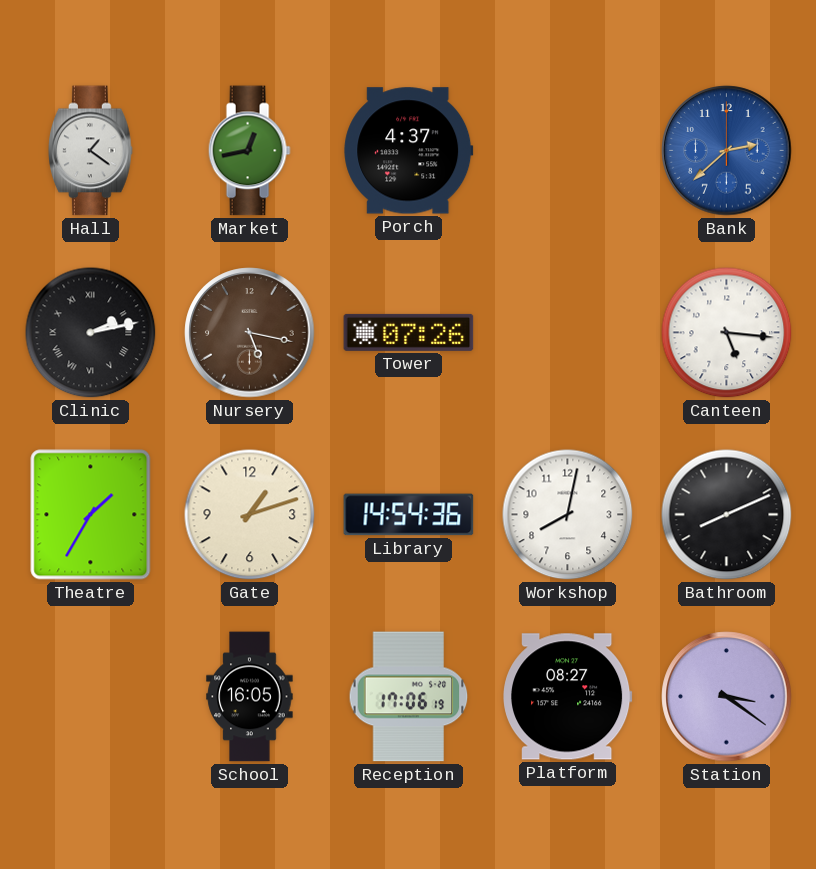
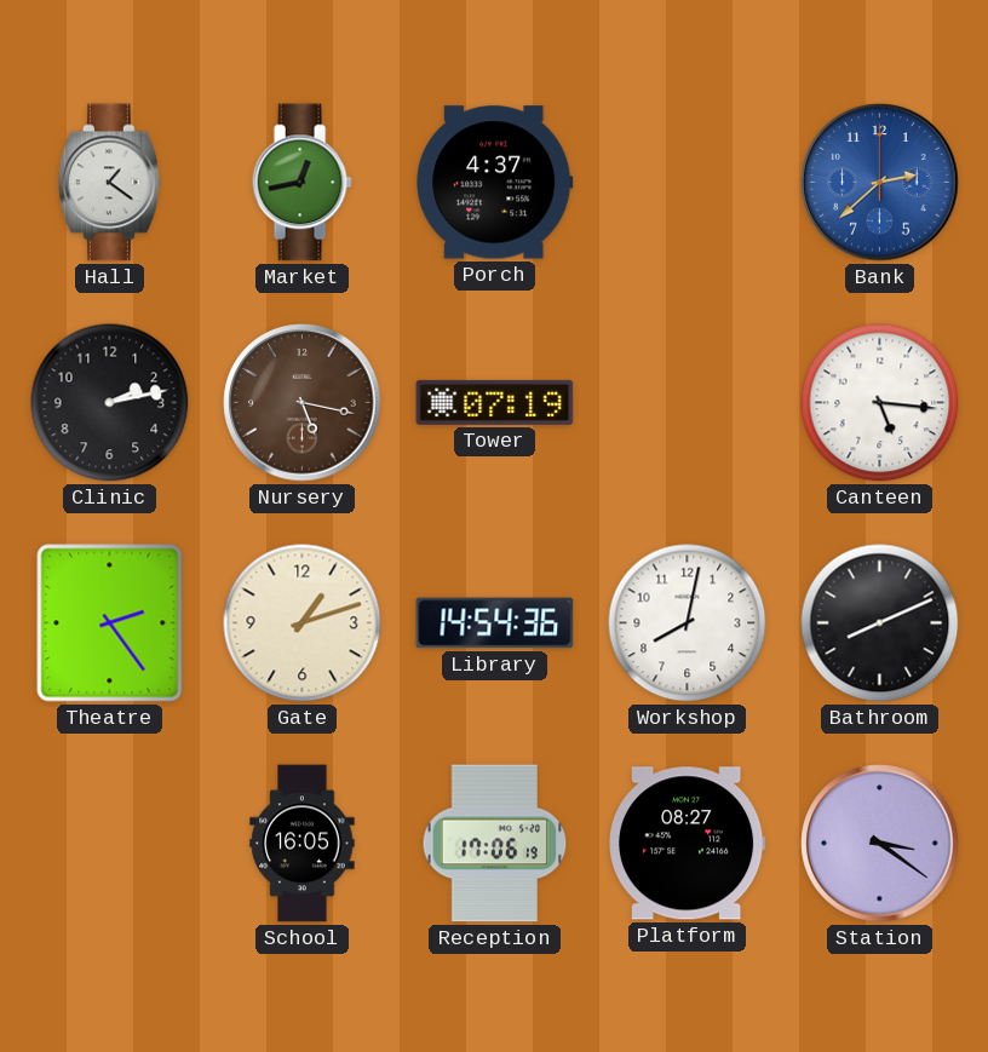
Clinic numerals: Roman -> Arabic
Tower: 07:26 -> 07:19
Theatre: 1:35 -> 2:24
